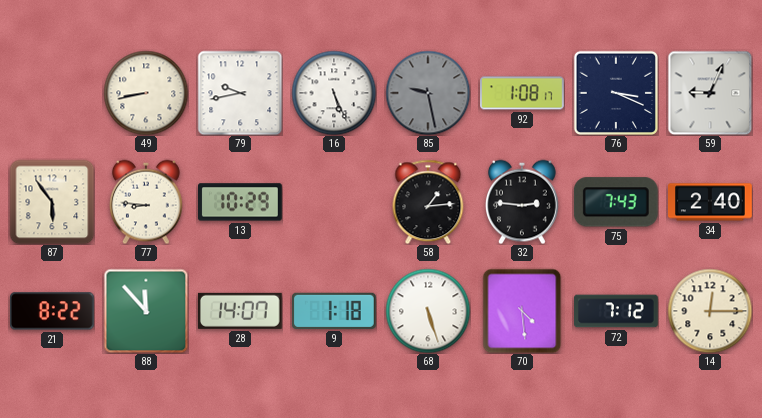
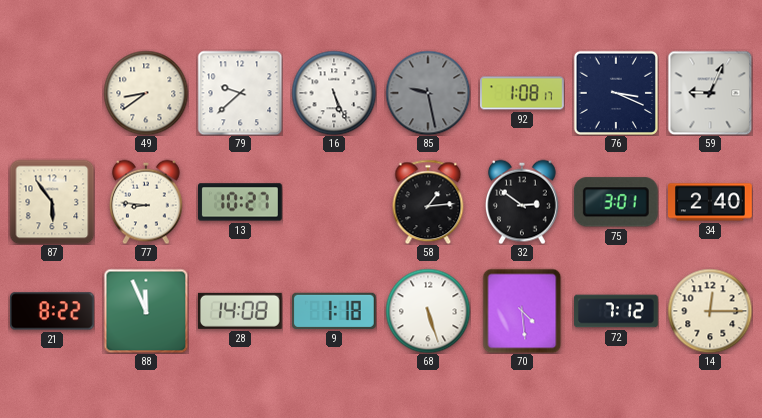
49: 8:43 -> 8:39
79: 9:43 -> 9:38
13: 10:29 -> 10:27
32: 2:46 -> 2:51
75: 7:43 -> 3:01
88: 11:53 -> 11:56
28: 14:07 -> 14:08
